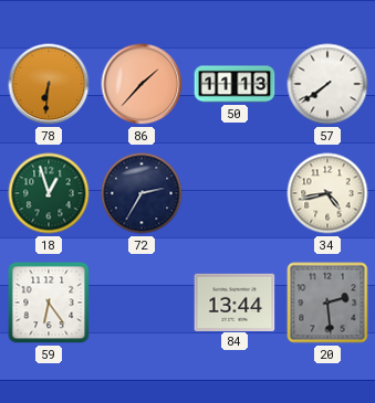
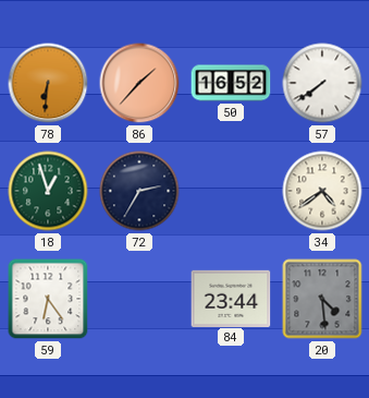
50: 11:13 -> 16:52
34: 4:43 -> 4:39
84: 13:44 -> 23:44
20: 2:29 -> 4:29
